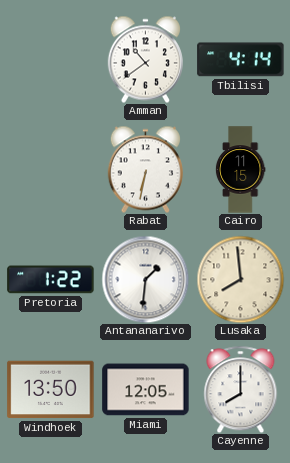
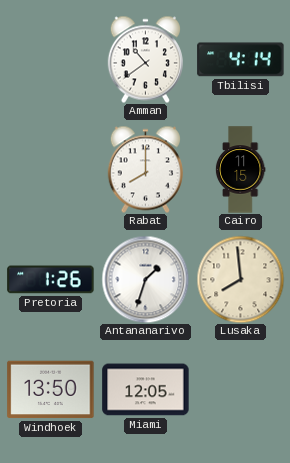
Rabat: 6:32 -> 8:00
Pretoria: 1:22 -> 1:26
Antananarivo: 1:31 -> 1:33
Cayenne: 8:00 -> none
